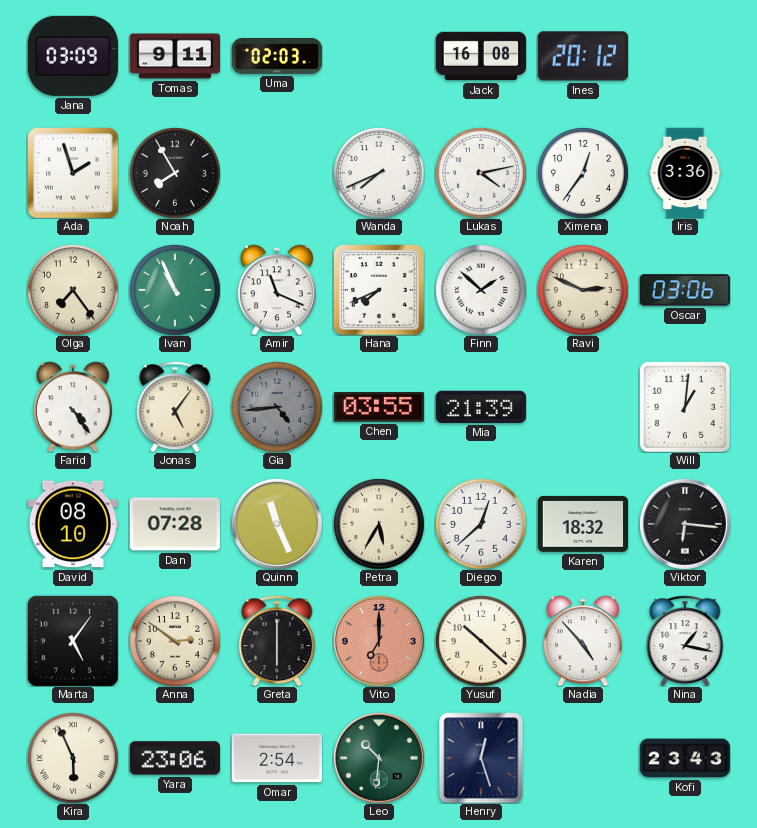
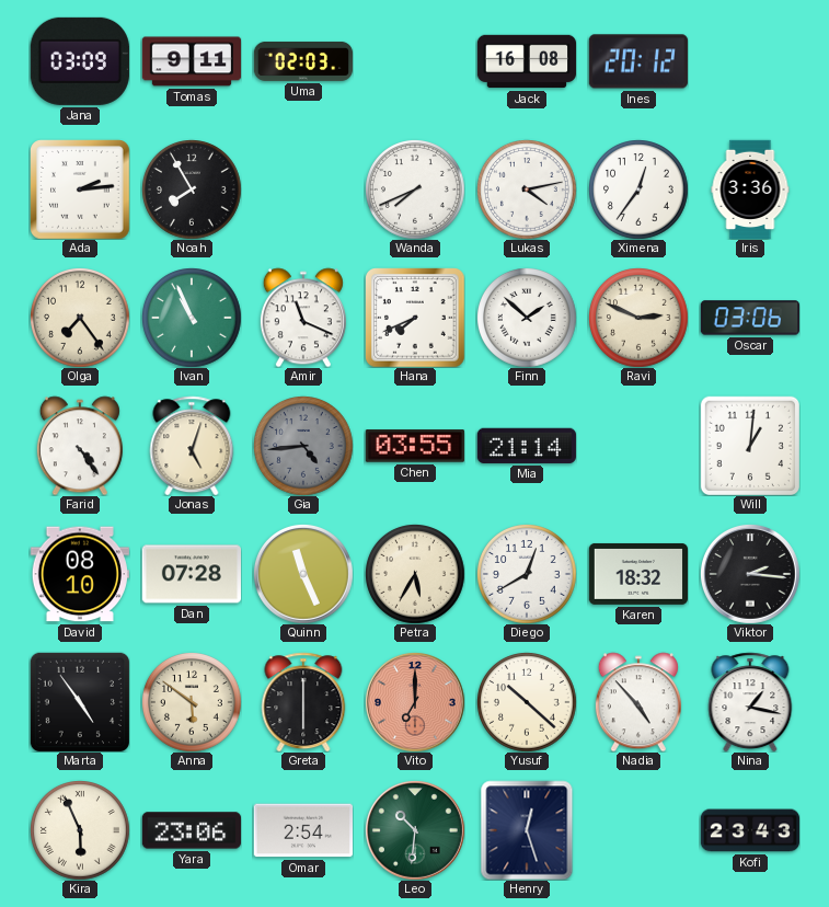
Ada: 1:57 -> 2:14
Jonas: 5:06 -> 5:03
Mia: 21:39 -> 21:14
Diego: 12:38 -> 12:40
Viktor: 6:16 -> 2:16
Marta: 5:06 -> 4:54
Anna: 2:51 -> 5:51
